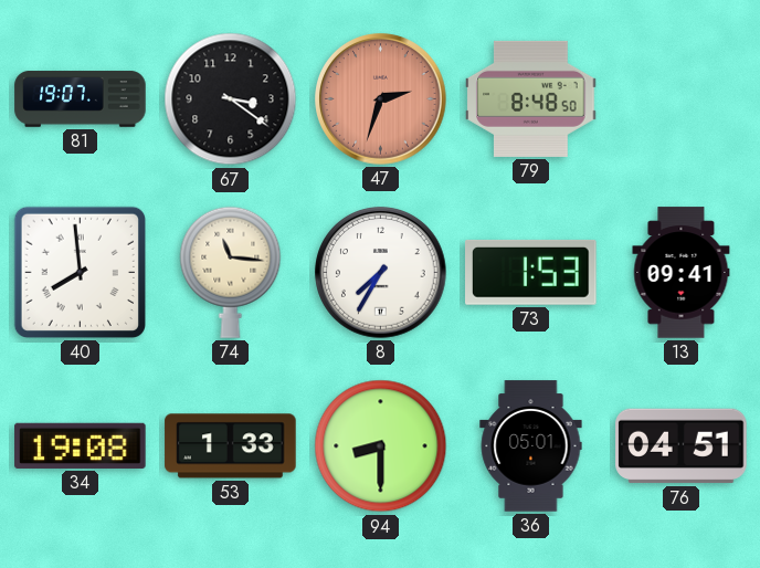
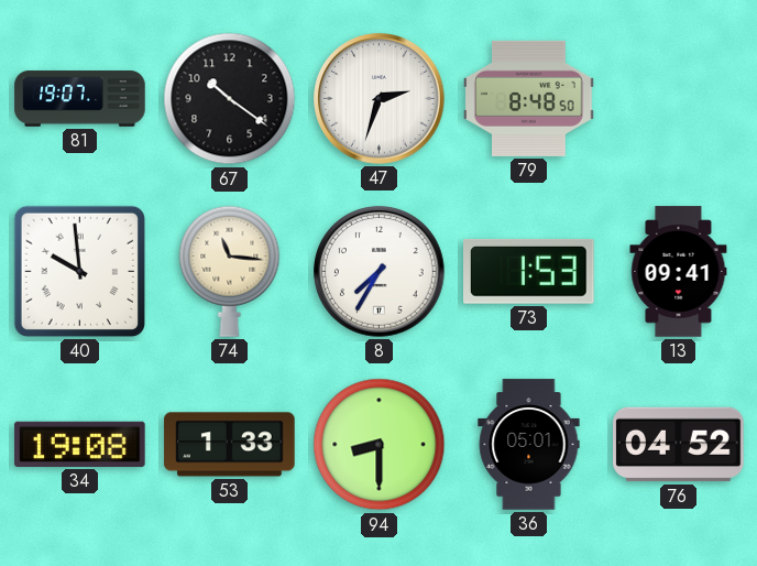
67: 3:21 -> 10:21
47 dial: salmon -> white
40: 7:59 -> 9:59
76: 04:51 -> 04:52
